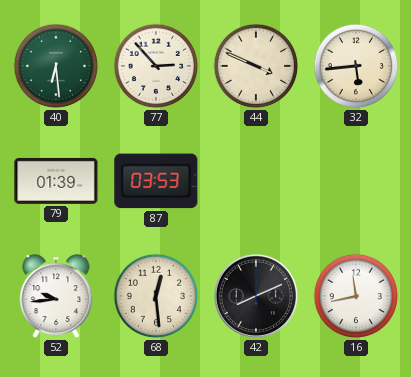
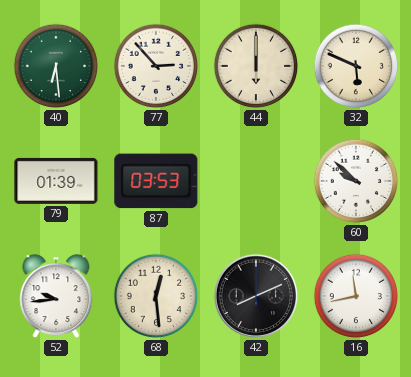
44: 3:49 -> 6:00
32: 5:44 -> 5:49
60: none -> 9:52
